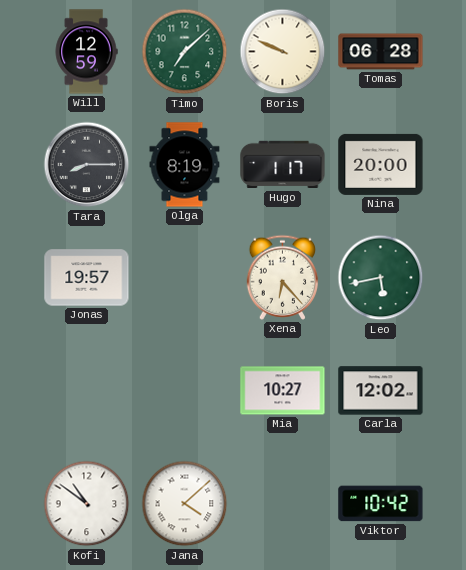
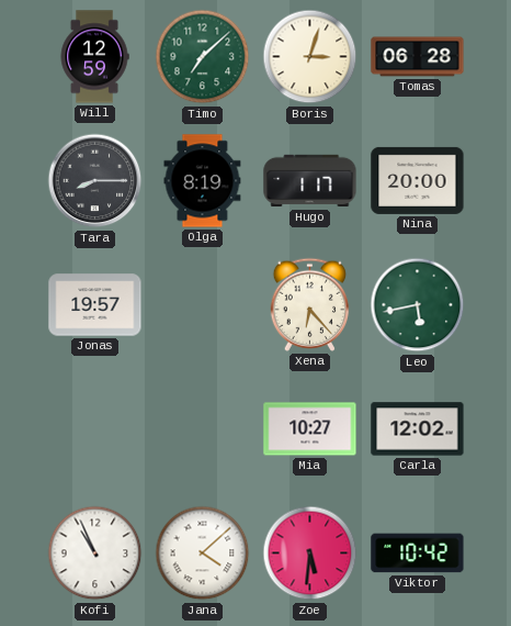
Boris: 9:49 -> 3:03
Kofi: 10:51 -> 10:56
Zoe: none -> 5:31
